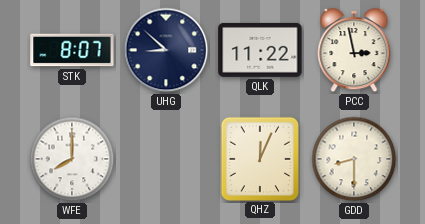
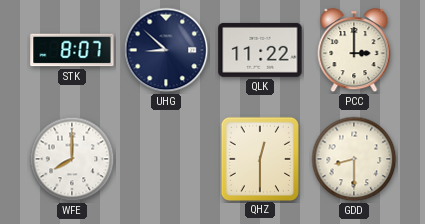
PCC: 2:58 -> 3:00
QHZ: 12:04 -> 12:30
